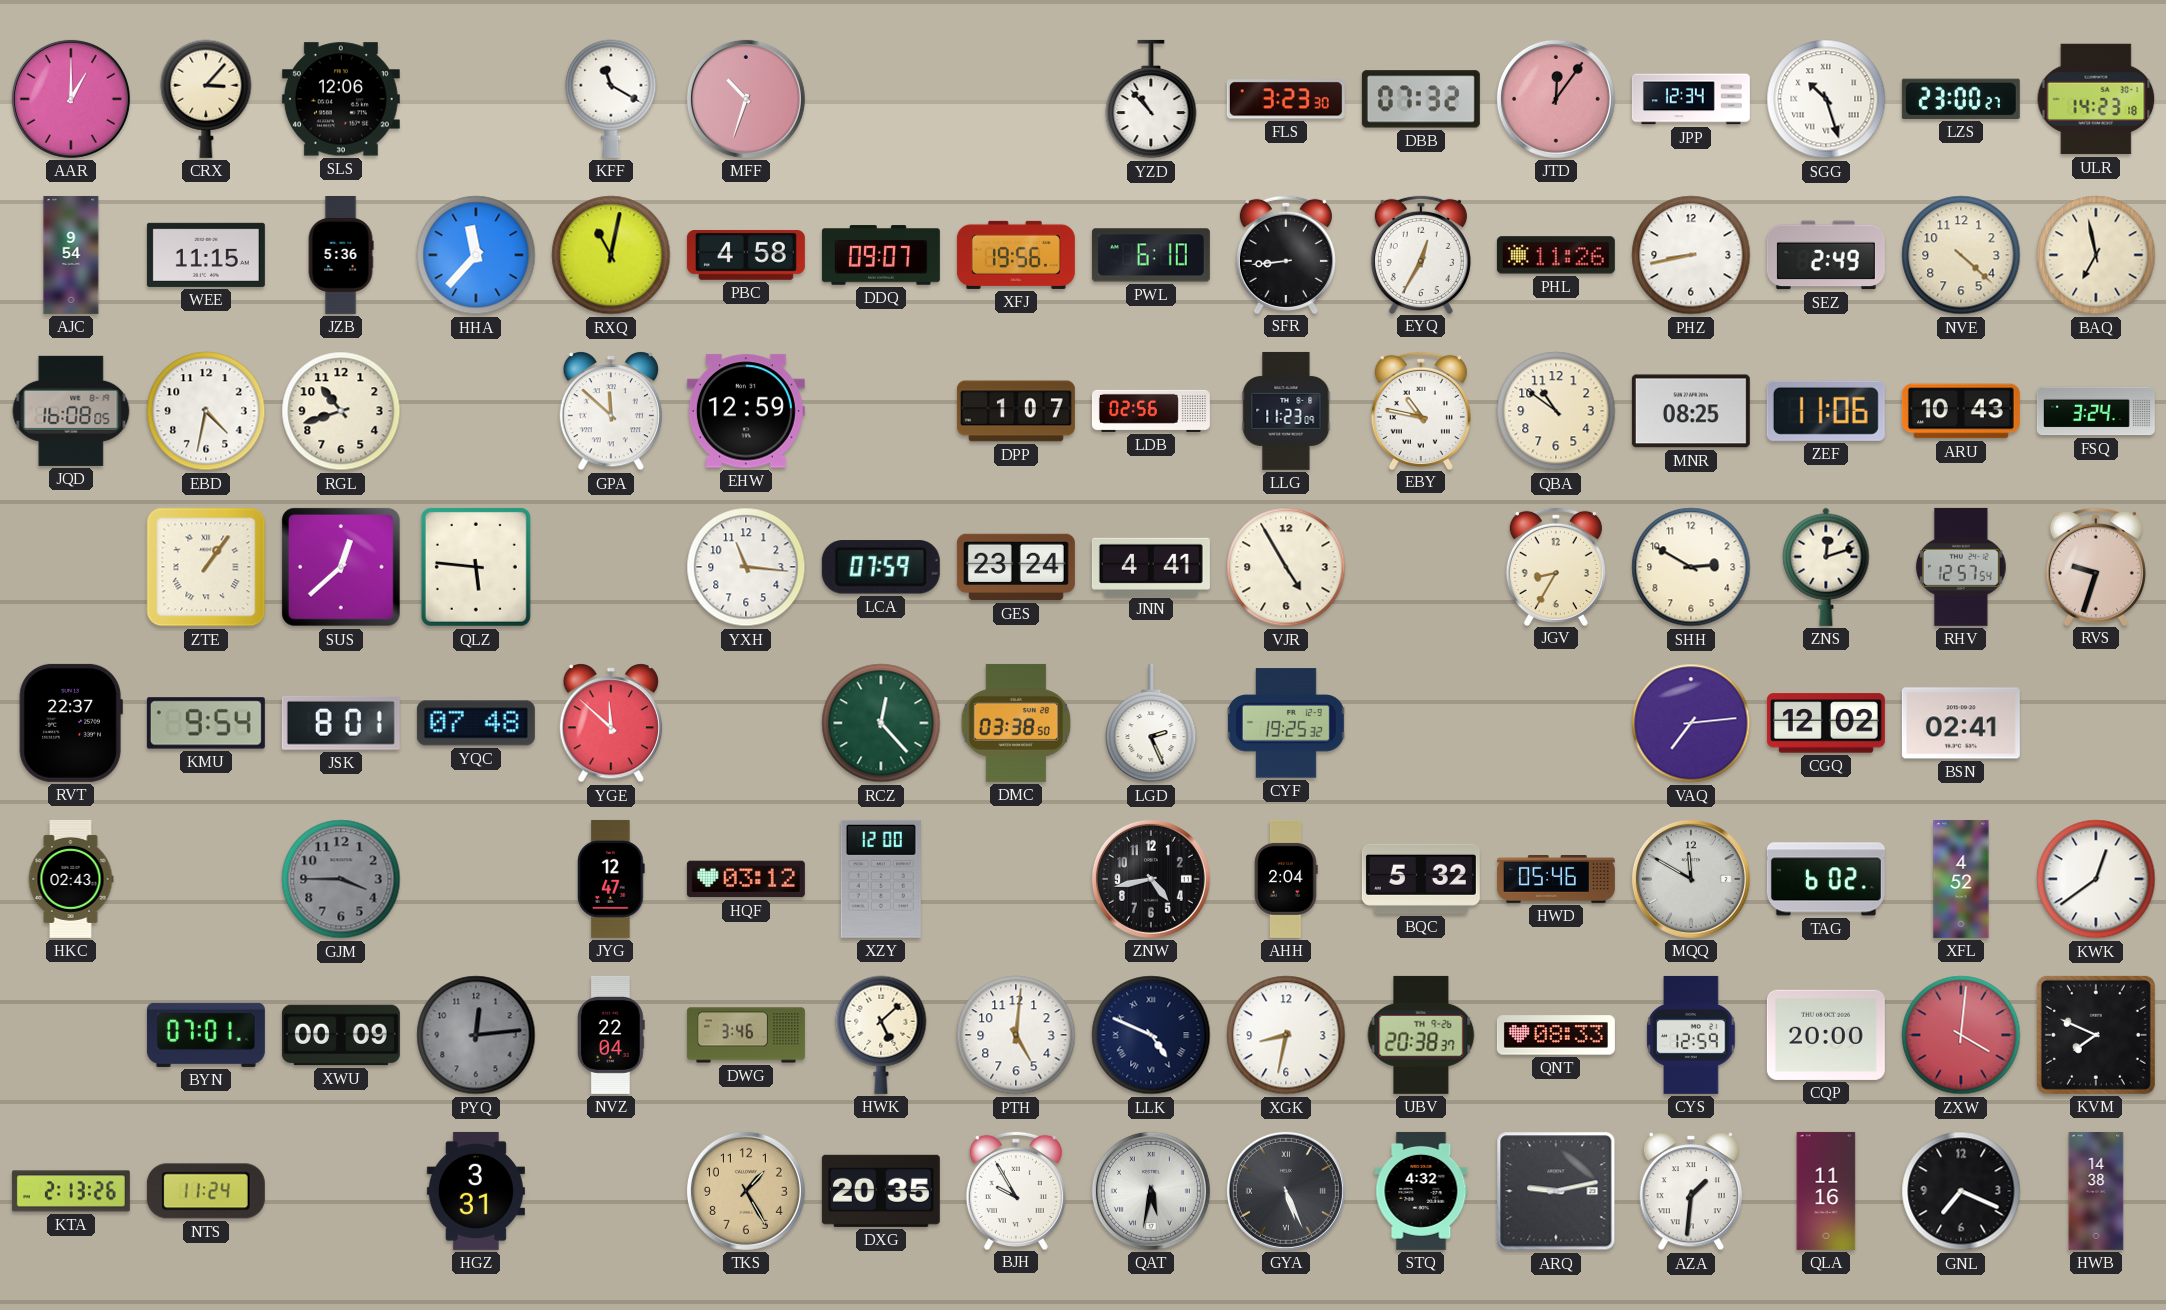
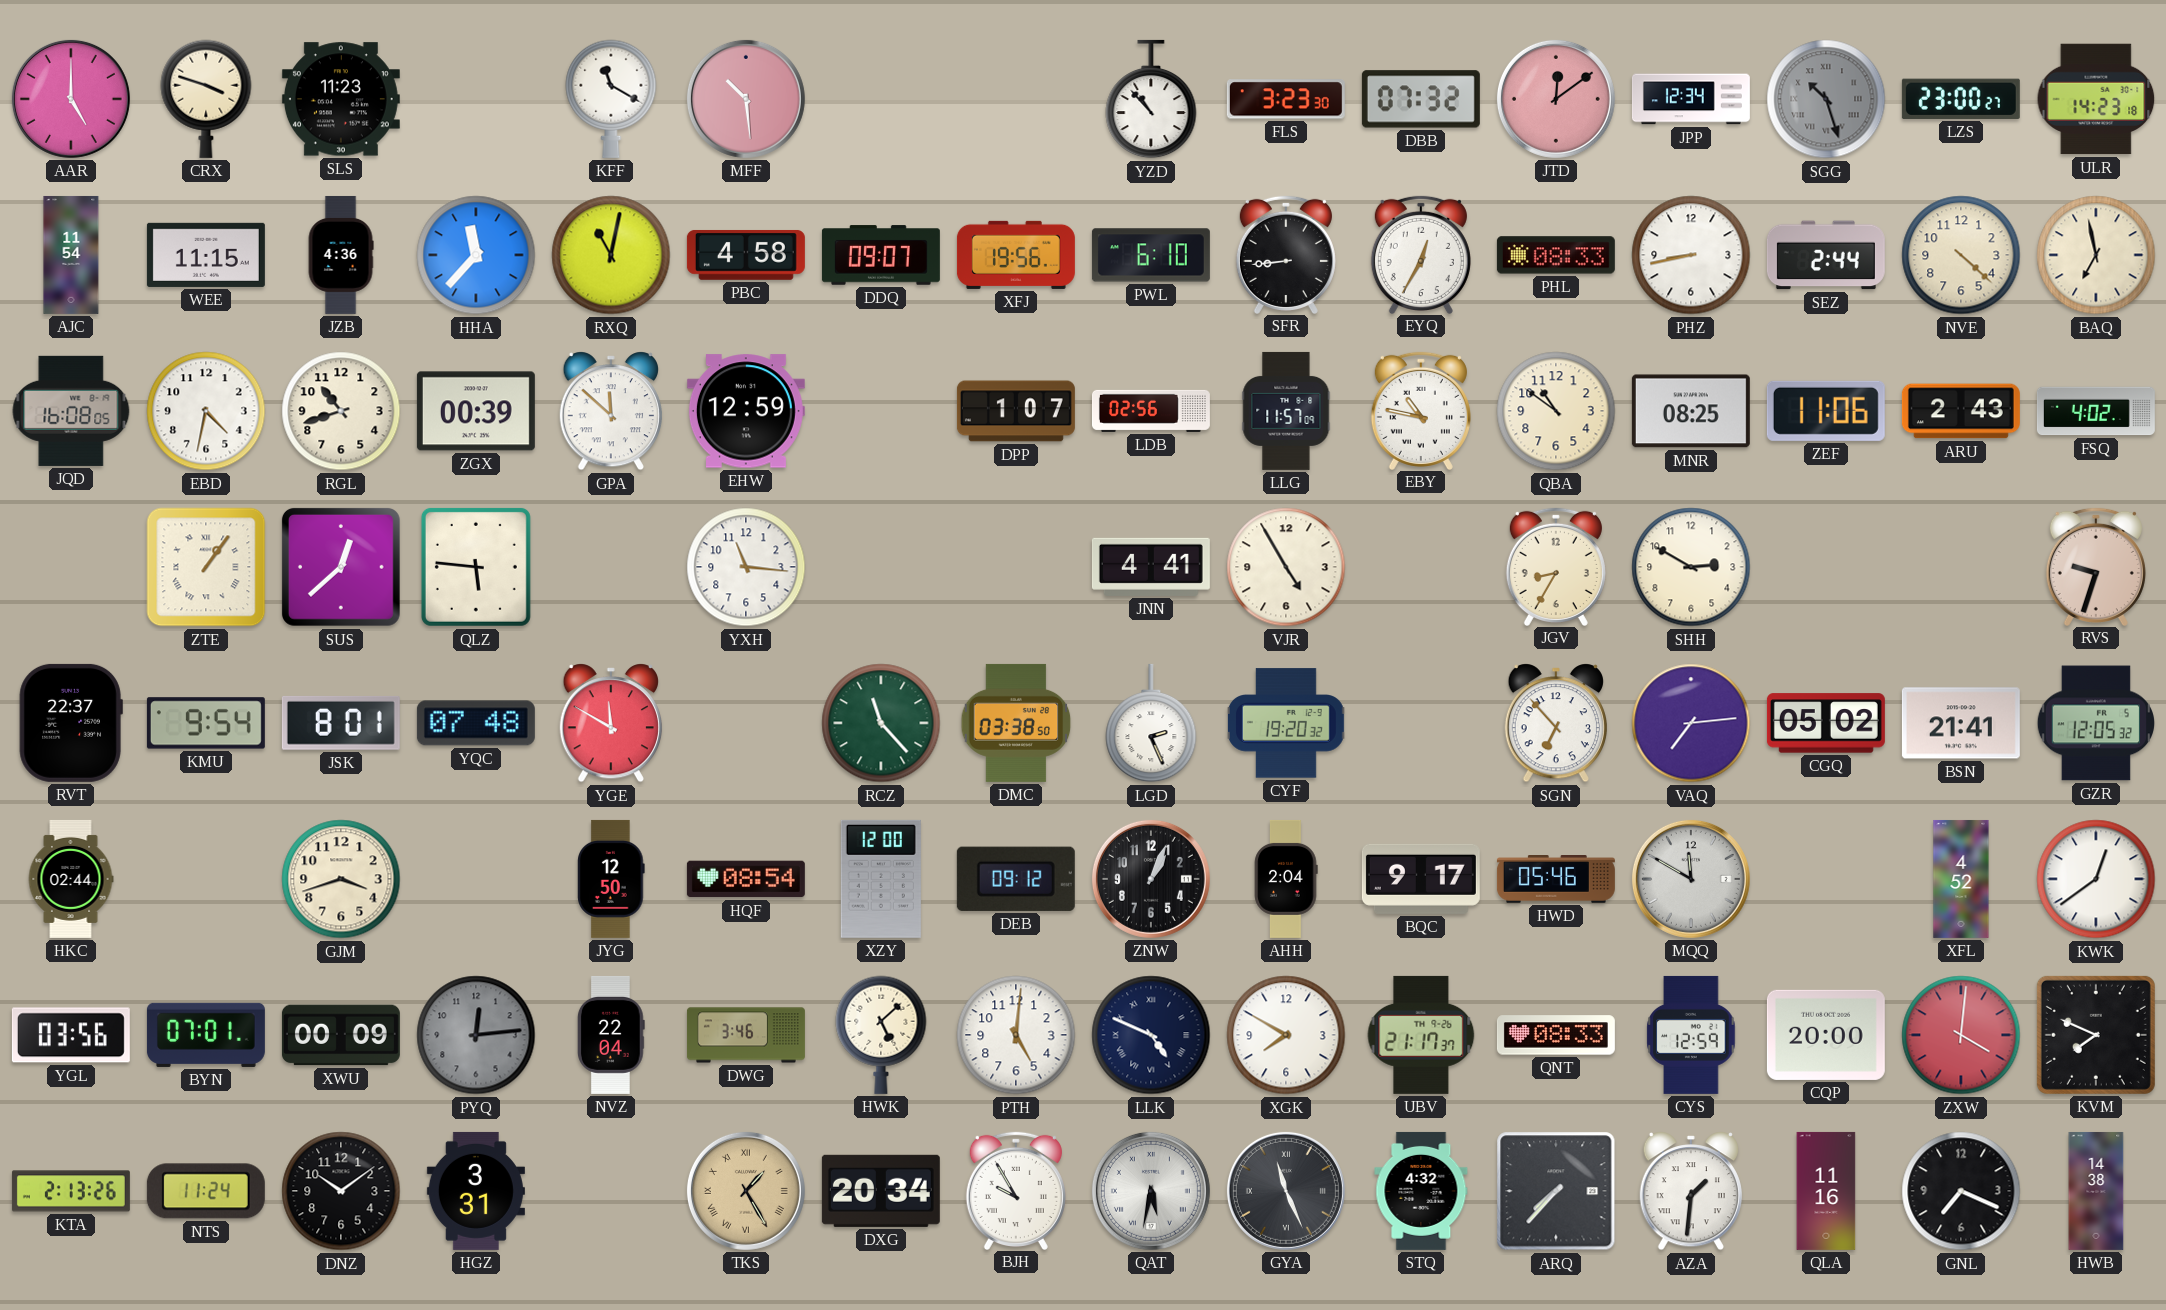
AAR: 1:00 -> 5:00
CRX: 3:07 -> 3:48
SLS: 12:06 -> 11:23
MFF: 10:33 -> 10:29
JTD: 12:06 -> 12:09
SGG dial: white -> grey
AJC: 9:54 -> 11:54
JZB: 5:36 -> 4:36
PHL: 11:26 -> 08:33
SEZ: 2:49 -> 2:44
ZGX: none -> 00:39
LLG: 11:23 -> 11:57
ARU: 10:43 -> 2:43
FSQ: 3:24 -> 4:02
LCA: 07:59 -> none
GES: 23:24 -> none
ZNS: 12:12 -> none
RHV: 12:57 -> none
YGE: 11:52 -> 11:50
RCZ: 12:23 -> 11:23
CYF: 19:25 -> 19:20
SGN: none -> 6:53
CGQ: 12:02 -> 05:02
BSN: 02:41 -> 21:41
GZR: none -> 12:05
HKC: 02:43 -> 02:44
GJM: 3:45 -> 3:42
GJM dial: grey -> cream
JYG: 12:47 -> 12:50
HQF: 03:12 -> 08:54
DEB: none -> 09:12
ZNW: 4:43 -> 1:04
BQC: 5:32 -> 9:17
TAG: 6:02 -> none
YGL: none -> 03:56
XGK: 8:32 -> 7:50
UBV: 20:38 -> 21:17
DNZ: none -> 10:09
TKS numerals: Arabic -> Roman
DXG: 20:35 -> 20:34
GYA: 5:26 -> 11:26
ARQ: 9:13 -> 7:37
